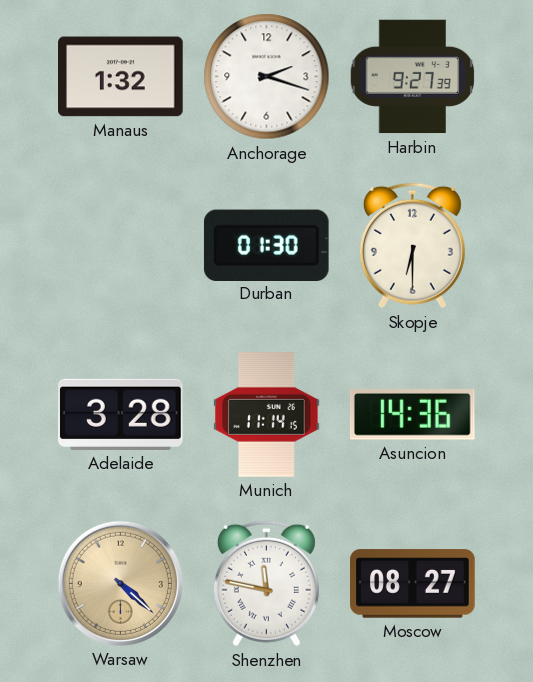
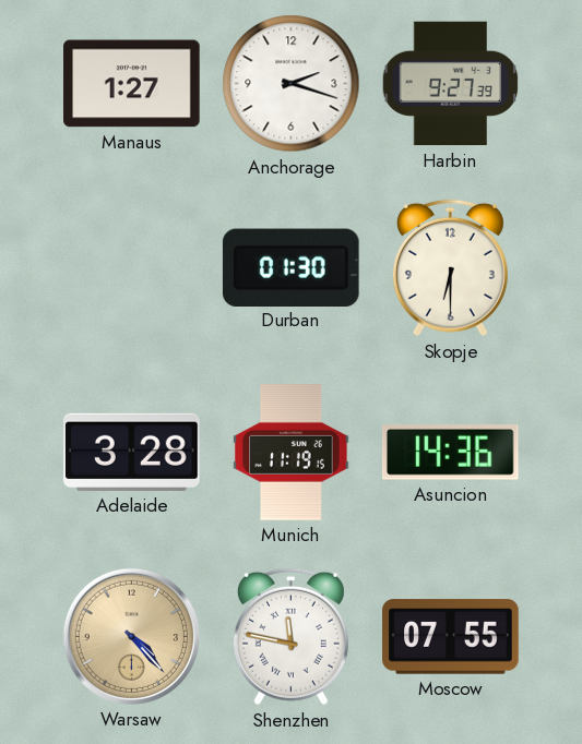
Manaus: 1:32 -> 1:27
Munich: 11:14 -> 11:19
Warsaw: 4:22 -> 4:23
Moscow: 08:27 -> 07:55
